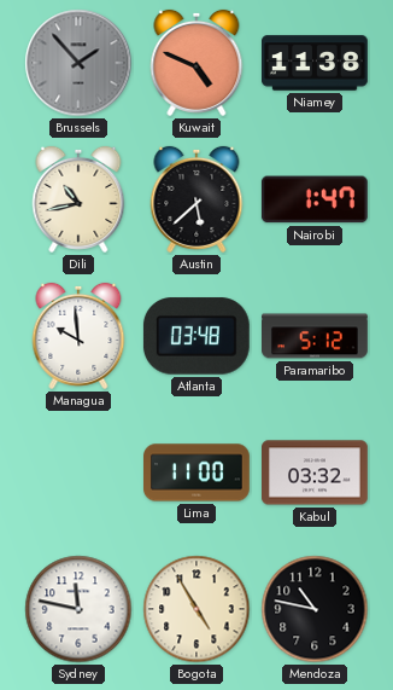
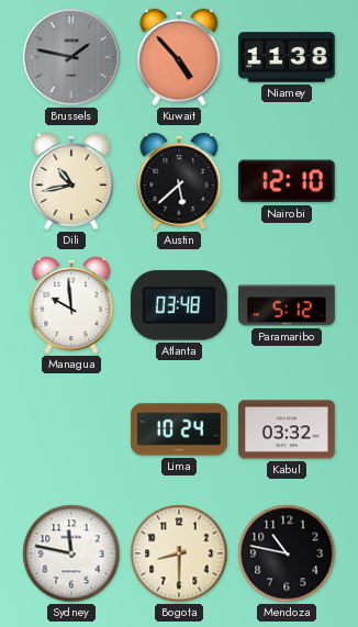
Brussels: 1:53 -> 1:47
Kuwait: 4:49 -> 4:53
Nairobi: 1:47 -> 12:10
Lima: 11:00 -> 10:24
Bogota: 4:55 -> 8:30
